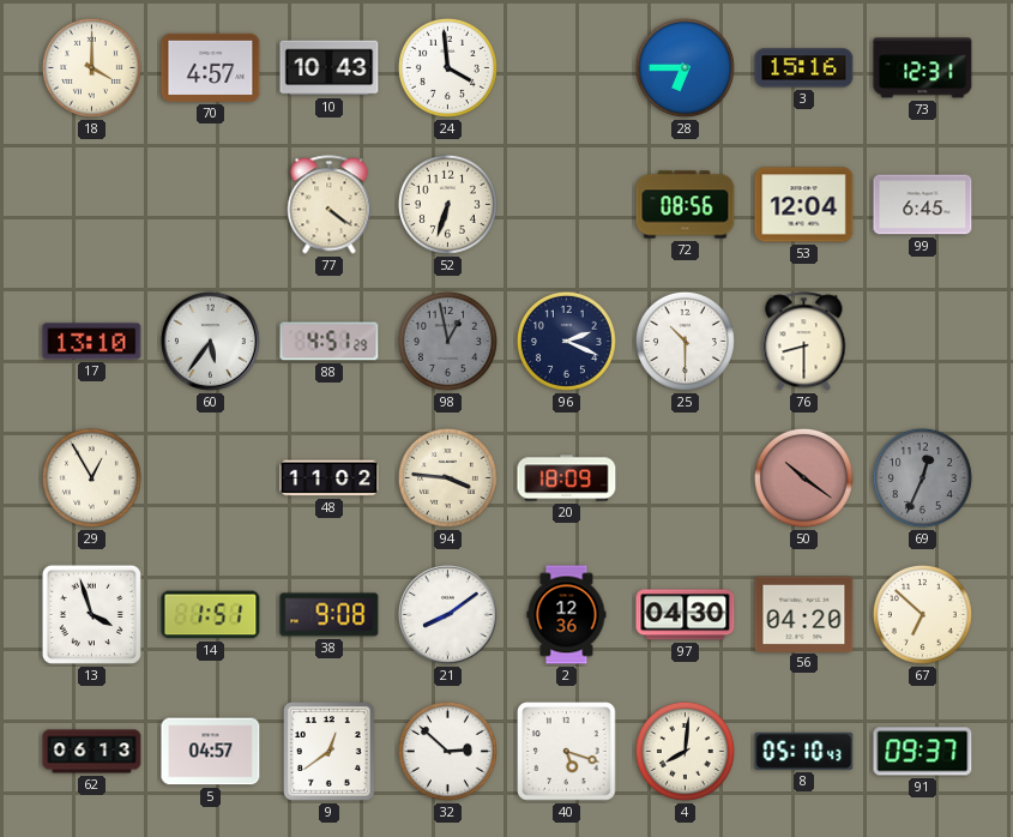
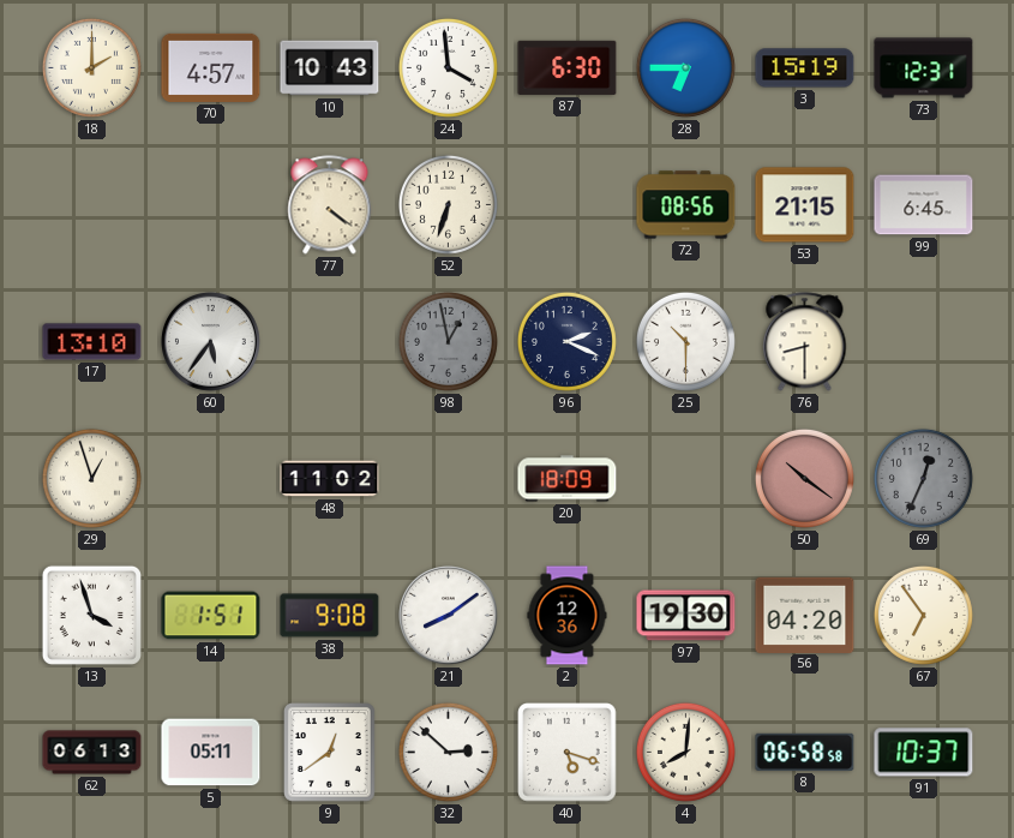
18: 4:00 -> 2:00
87: none -> 6:30
3: 15:16 -> 15:19
53: 12:04 -> 21:15
88: 4:51 -> none
29: 12:55 -> 12:57
94: 3:46 -> none
97: 04:30 -> 19:30
67: 6:52 -> 6:54
5: 04:57 -> 05:11
8: 05:10 -> 06:58
91: 09:37 -> 10:37
